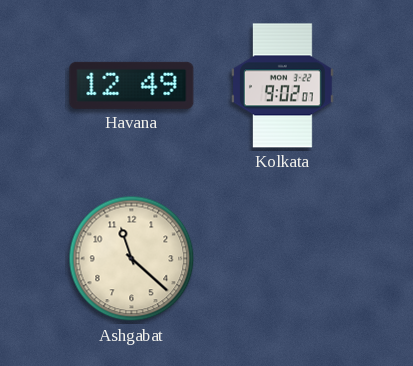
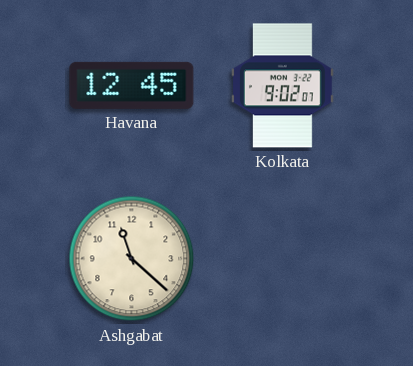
Havana: 12:49 -> 12:45
